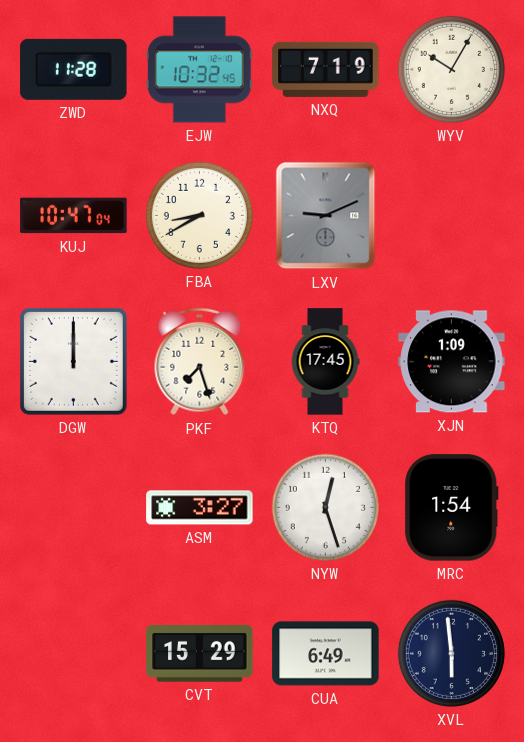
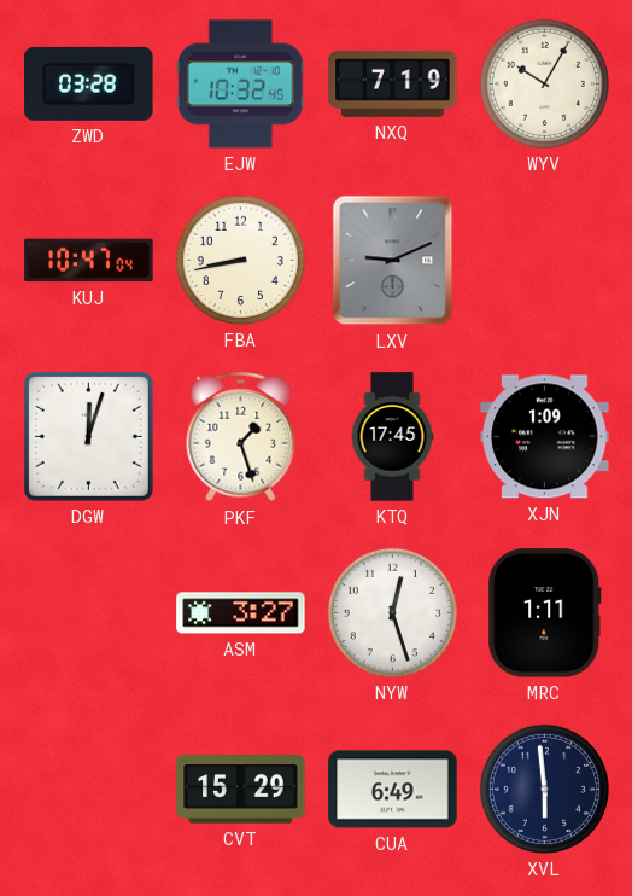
ZWD: 11:28 -> 03:28
FBA: 8:40 -> 8:43
DGW: 12:00 -> 12:03
PKF: 7:27 -> 1:27
MRC: 1:54 -> 1:11
